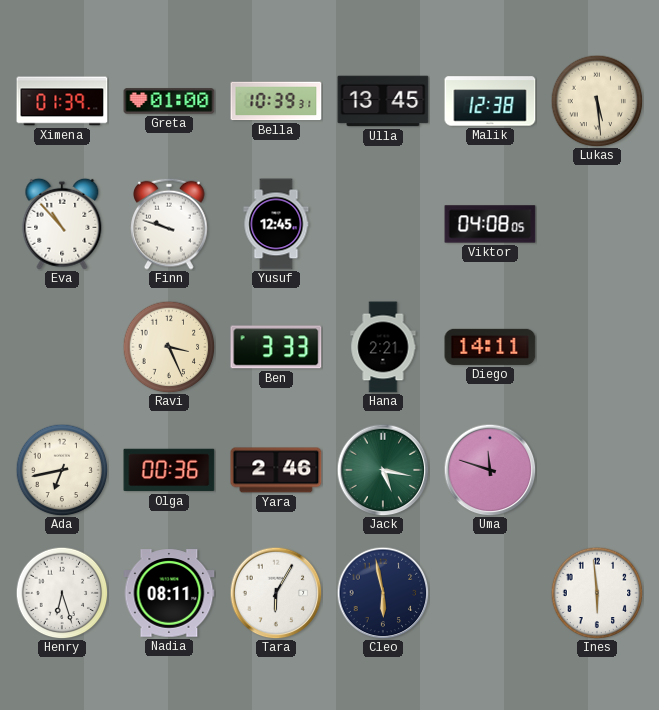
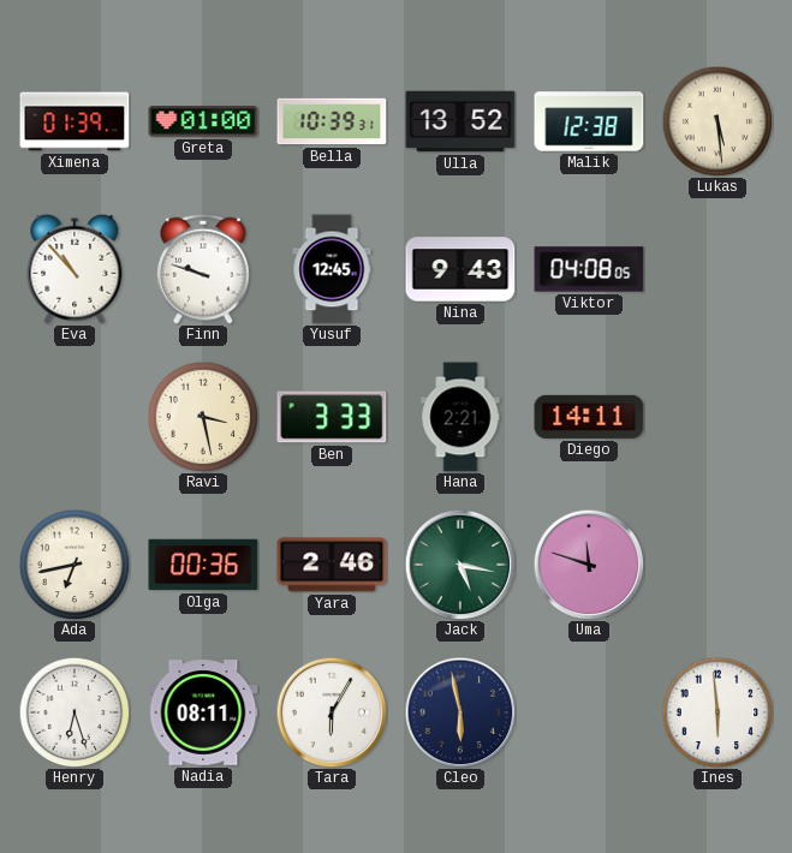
Ulla: 13:45 -> 13:52
Nina: none -> 9:43
Ravi: 3:26 -> 3:28
